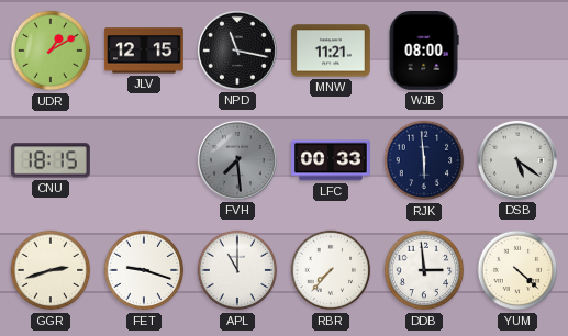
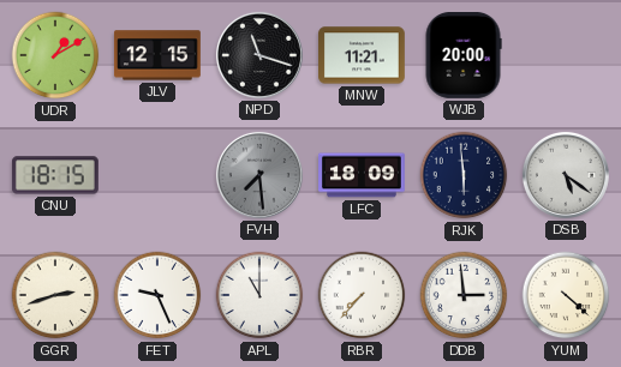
NPD: 11:17 -> 11:18
WJB: 08:00 -> 20:00
LFC: 00:33 -> 18:09
FET: 9:18 -> 9:26
